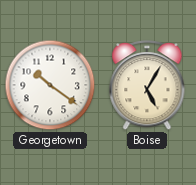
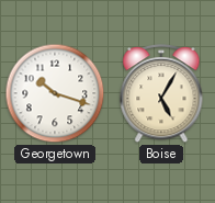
Georgetown: 10:21 -> 10:18
